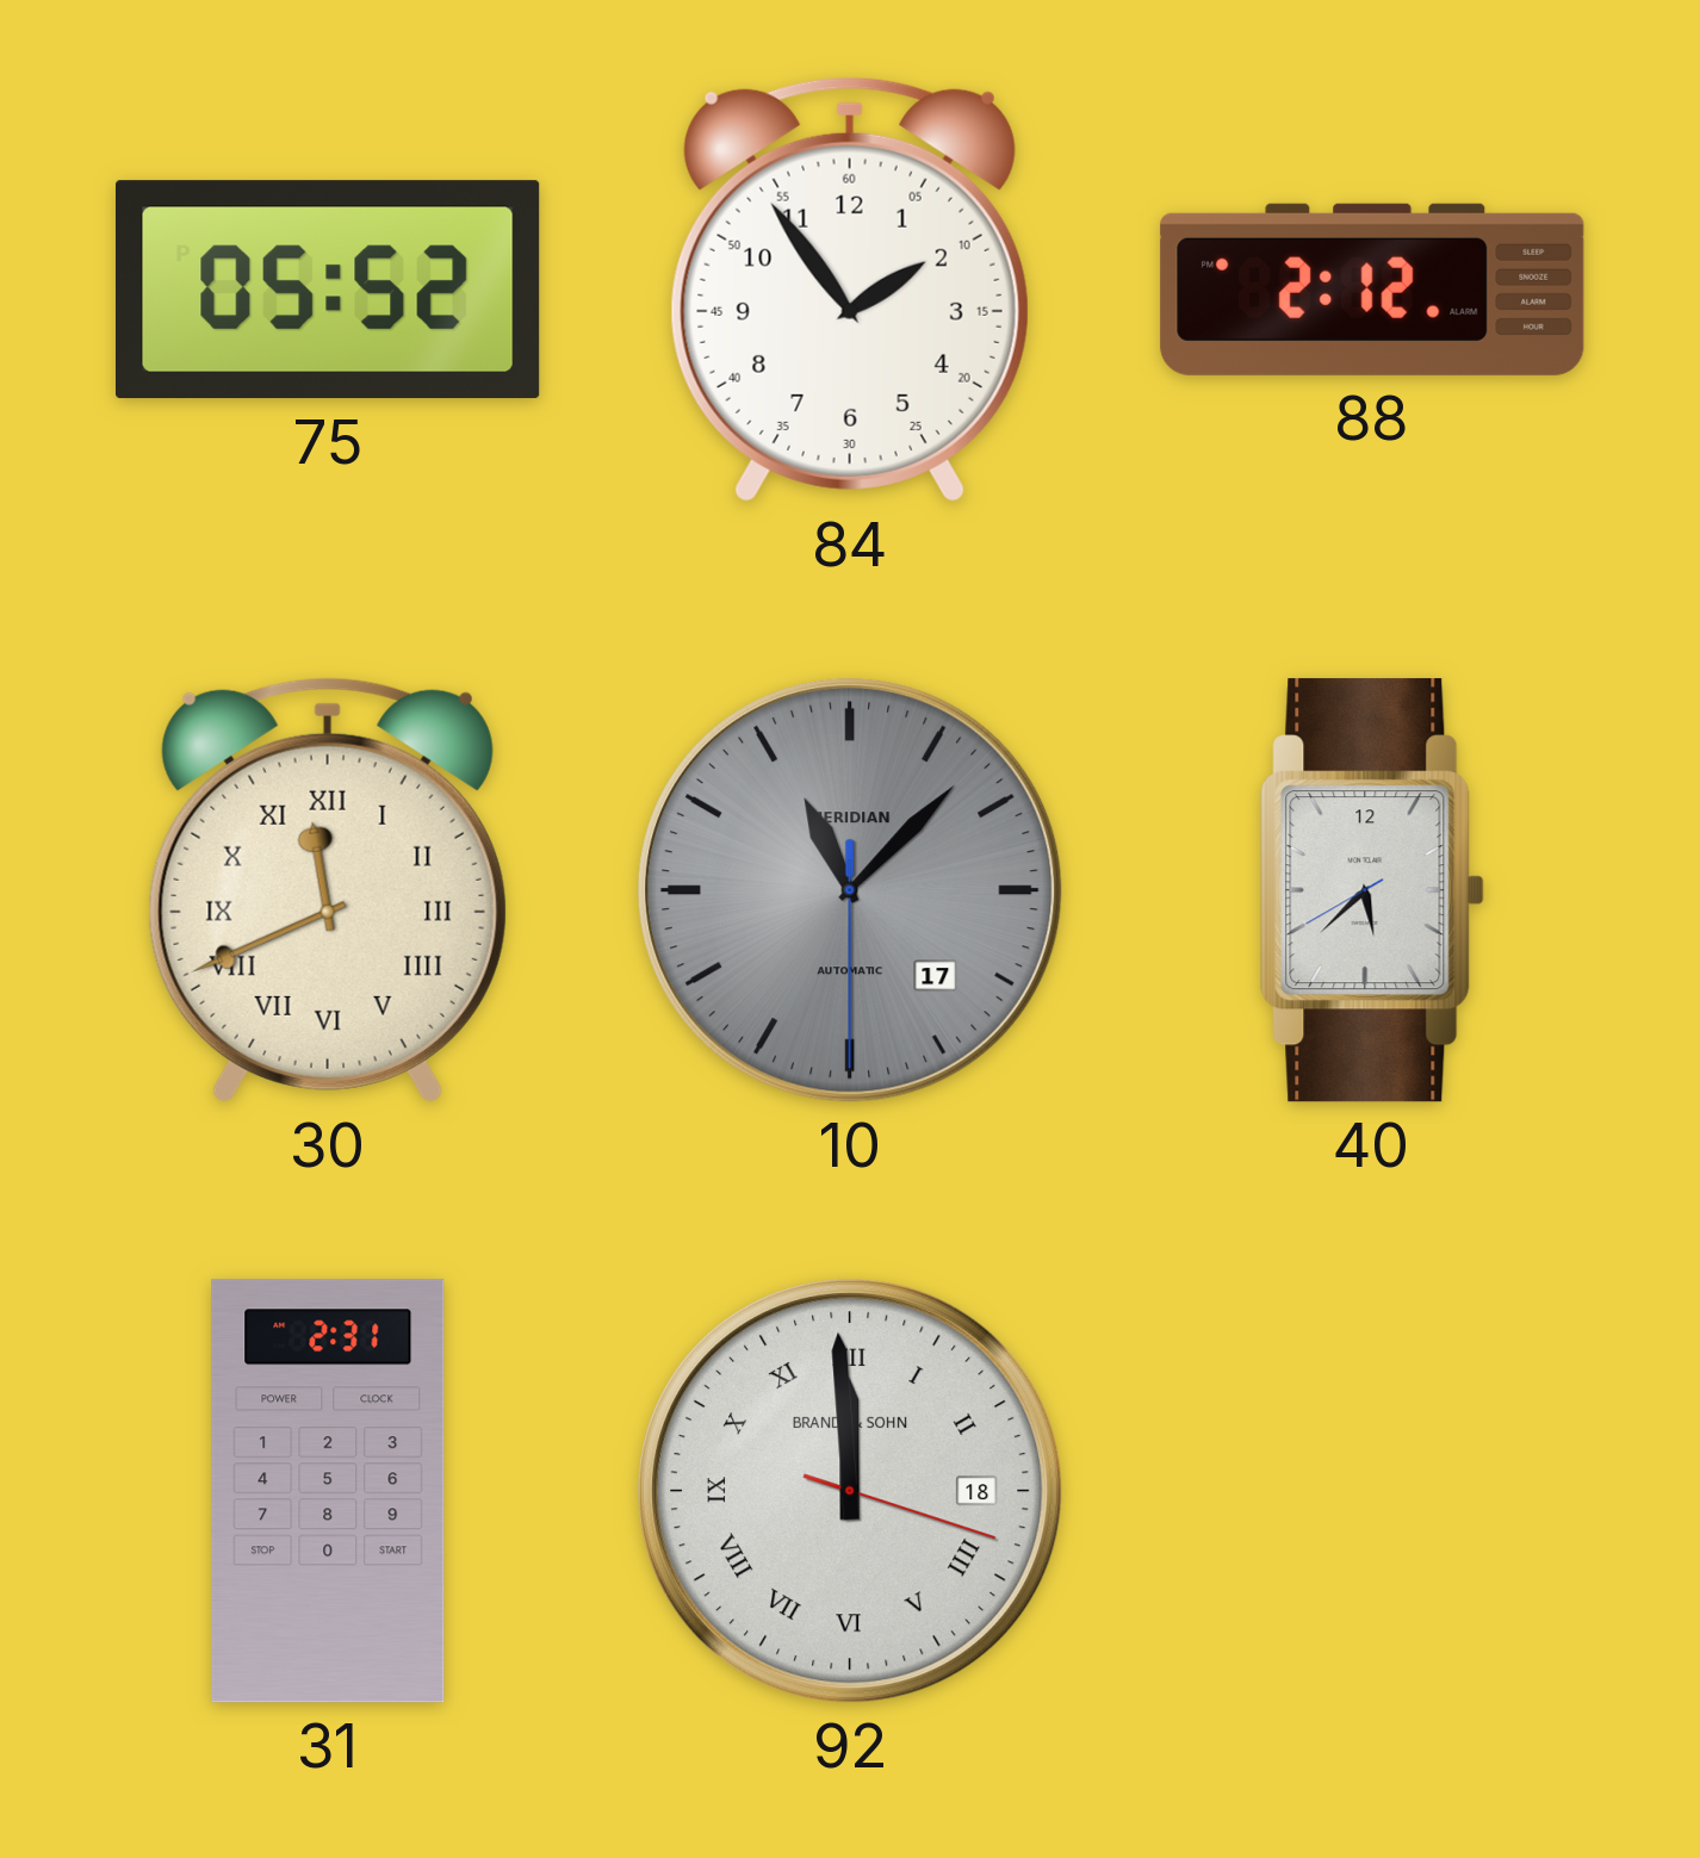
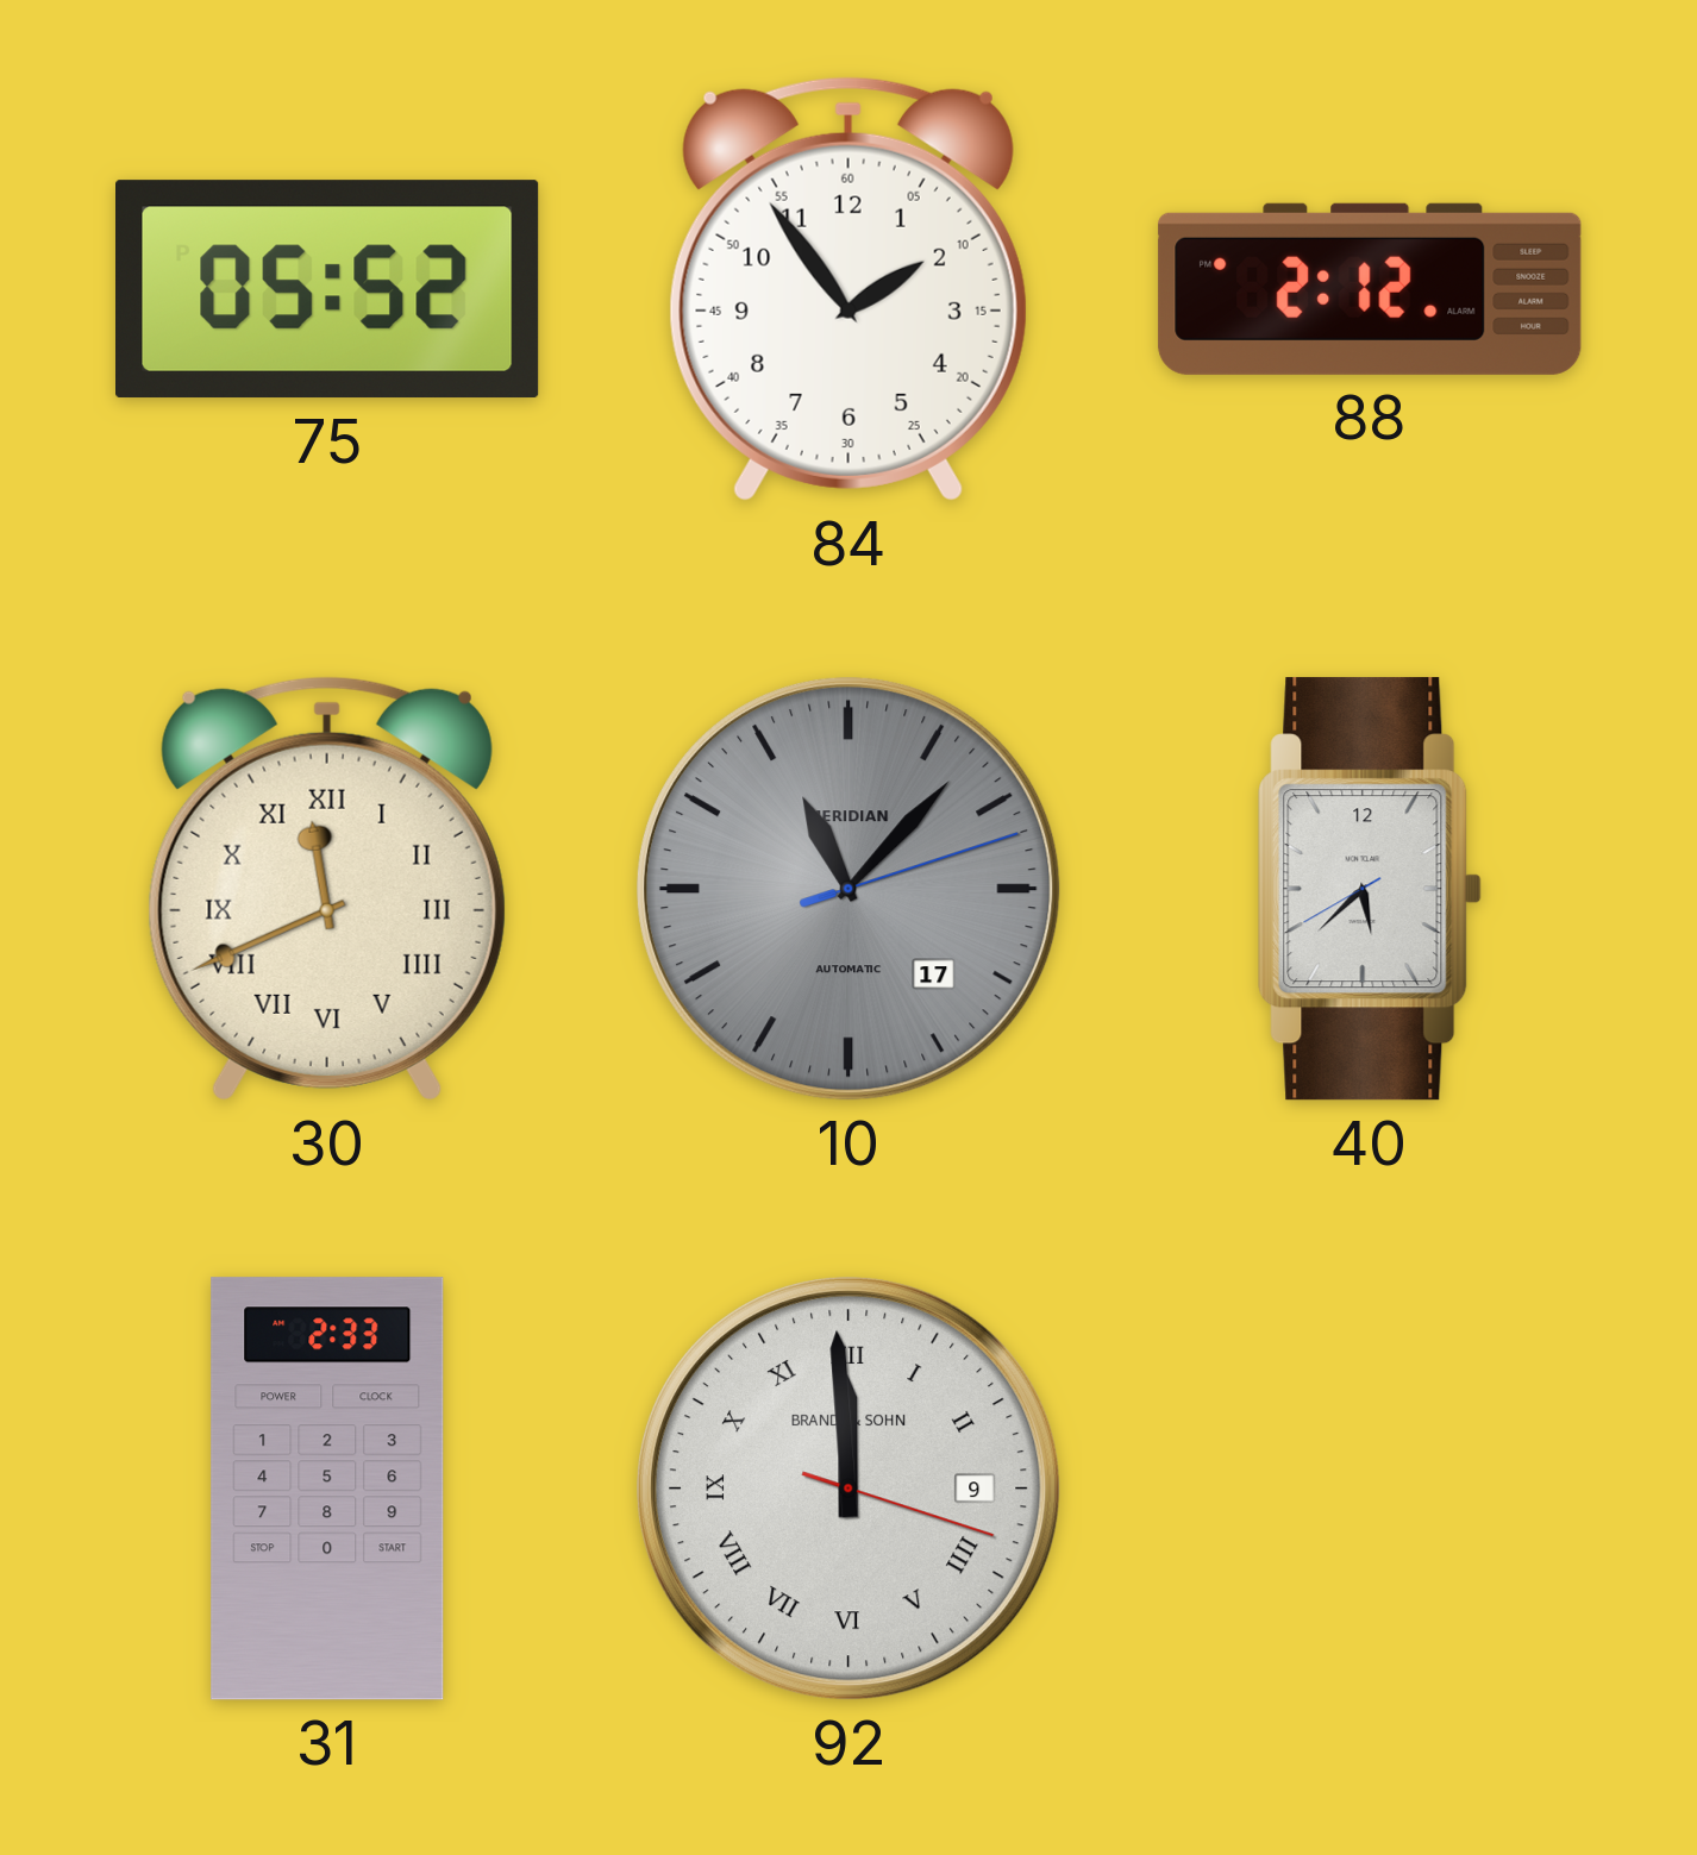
10: 11:07:30 -> 11:07:12
31: 2:31 -> 2:33
92 date: 18 -> 9
